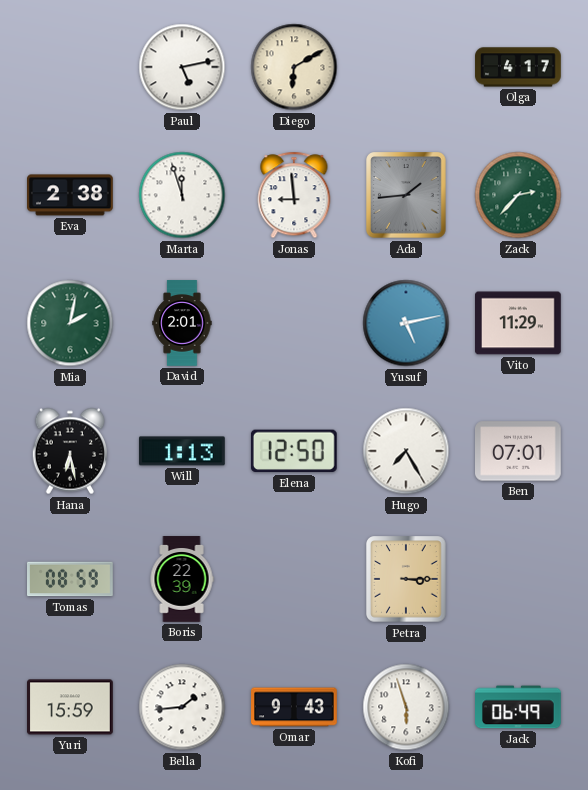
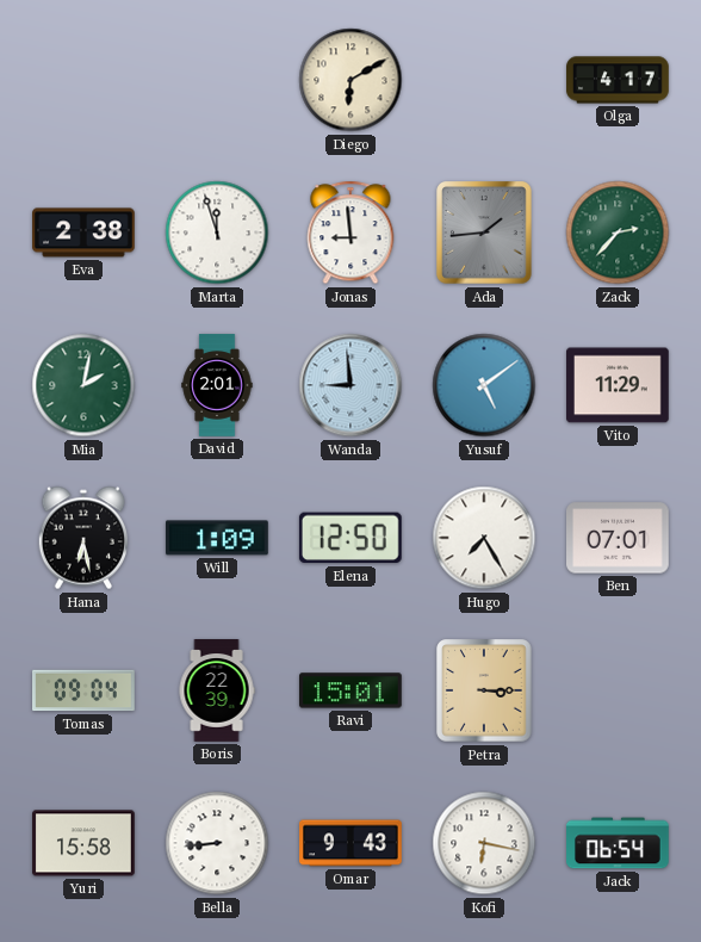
Paul: 5:13 -> none
Wanda: none -> 8:59
Yusuf: 5:13 -> 5:09
Will: 1:13 -> 1:09
Tomas: 08:59 -> 09:04
Ravi: none -> 15:01
Yuri: 15:59 -> 15:58
Bella: 1:44 -> 8:44
Kofi: 5:57 -> 6:17
Jack: 06:49 -> 06:54
